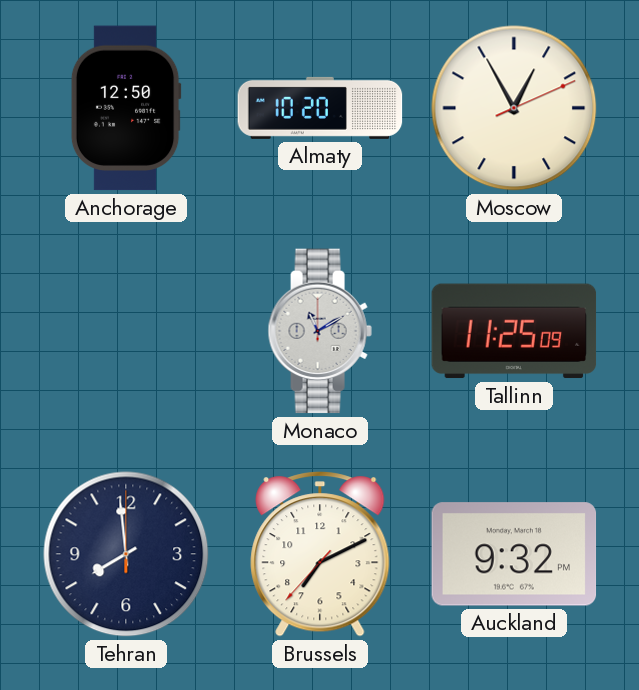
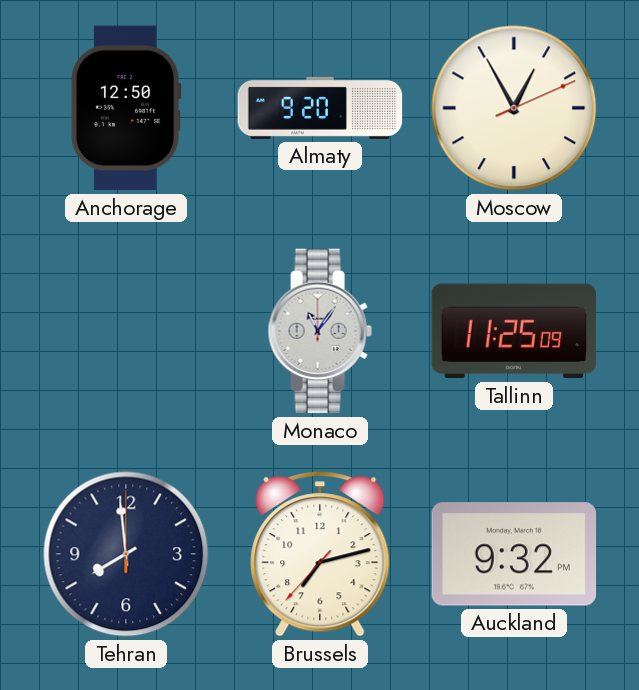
Almaty: 10:20 -> 9:20
Monaco: 11:10 -> 11:06
Brussels: 7:10 -> 7:12
